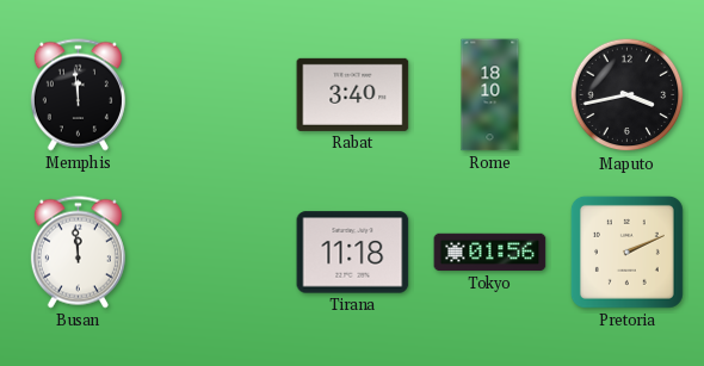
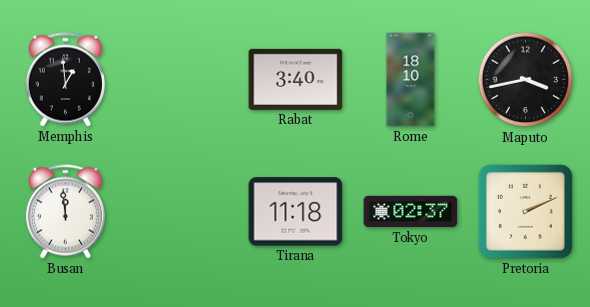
Memphis: 11:59 -> 12:59
Tokyo: 01:56 -> 02:37
